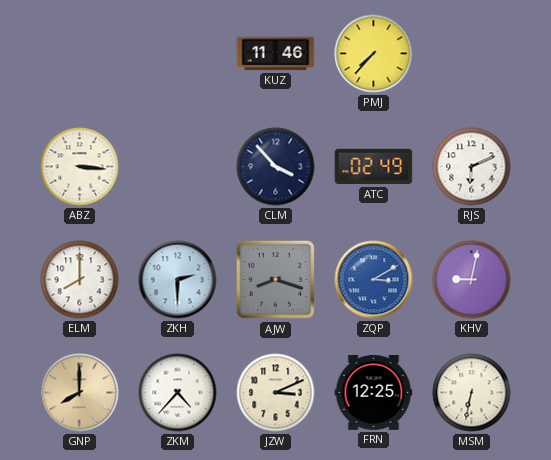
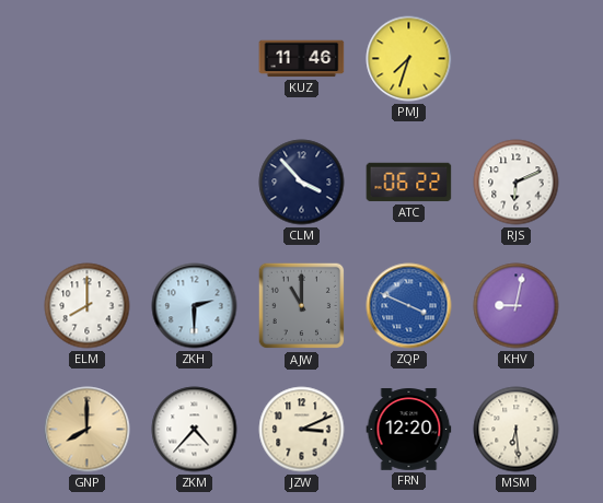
PMJ: 7:37 -> 7:33
ABZ: 3:16 -> none
ATC: 02:49 -> 06:22
AJW: 8:18 -> 11:00
ZQP: 3:10 -> 3:49
FRN: 12:25 -> 12:20
MSM: 6:32 -> 6:29
